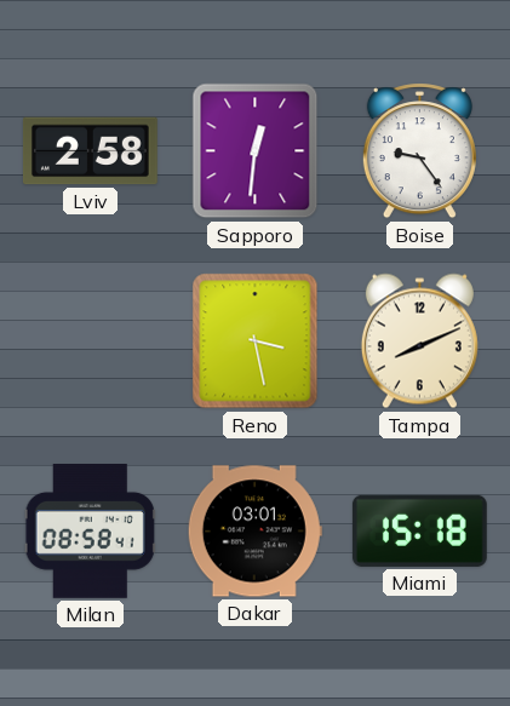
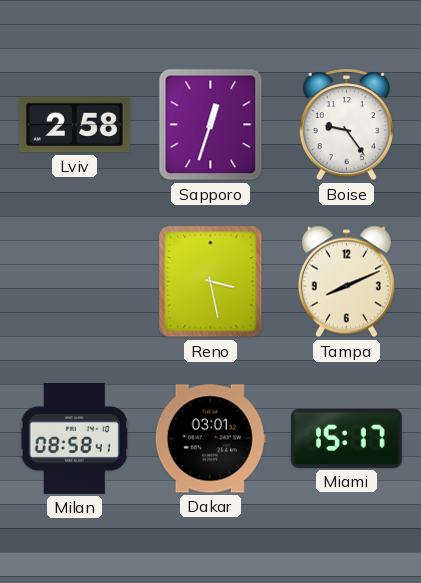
Sapporo: 12:31 -> 12:33
Miami: 15:18 -> 15:17
